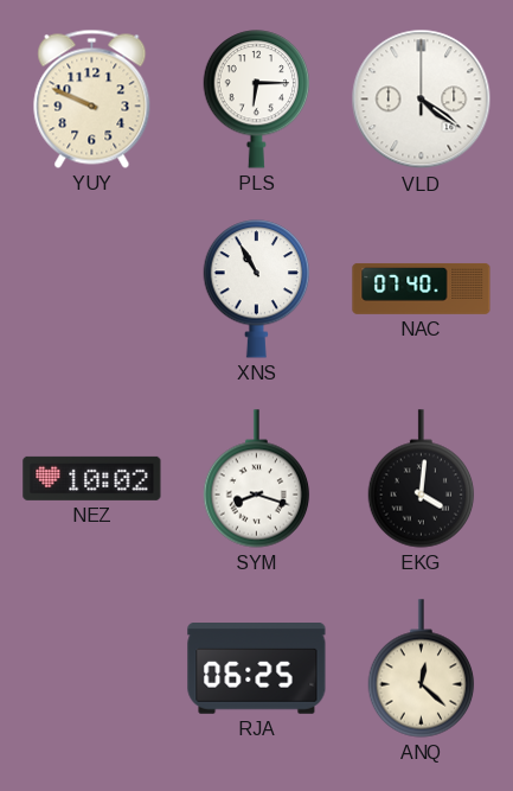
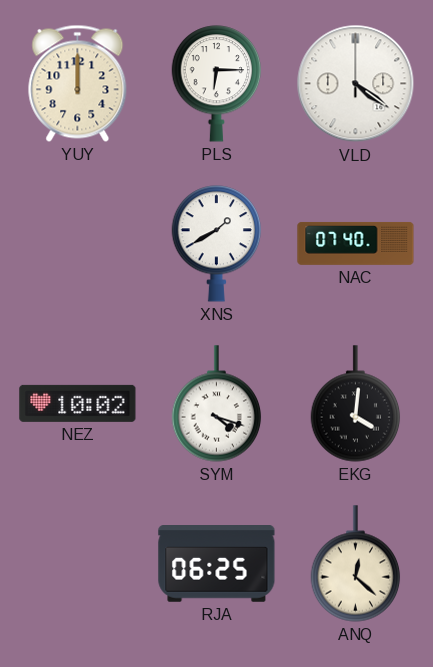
YUY: 9:49 -> 12:00
XNS: 10:55 -> 1:40
SYM: 8:18 -> 4:18
